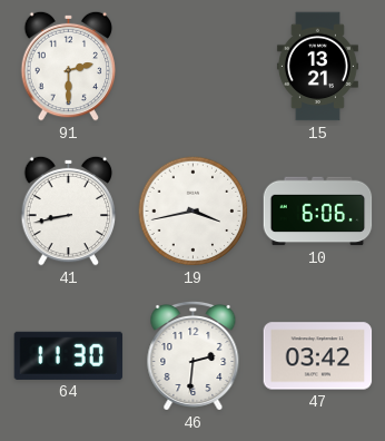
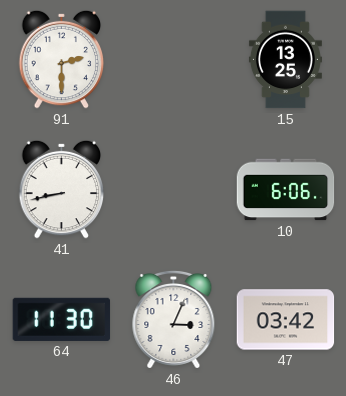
15: 13:21 -> 13:25
19: 3:43 -> none
46: 2:31 -> 3:04
